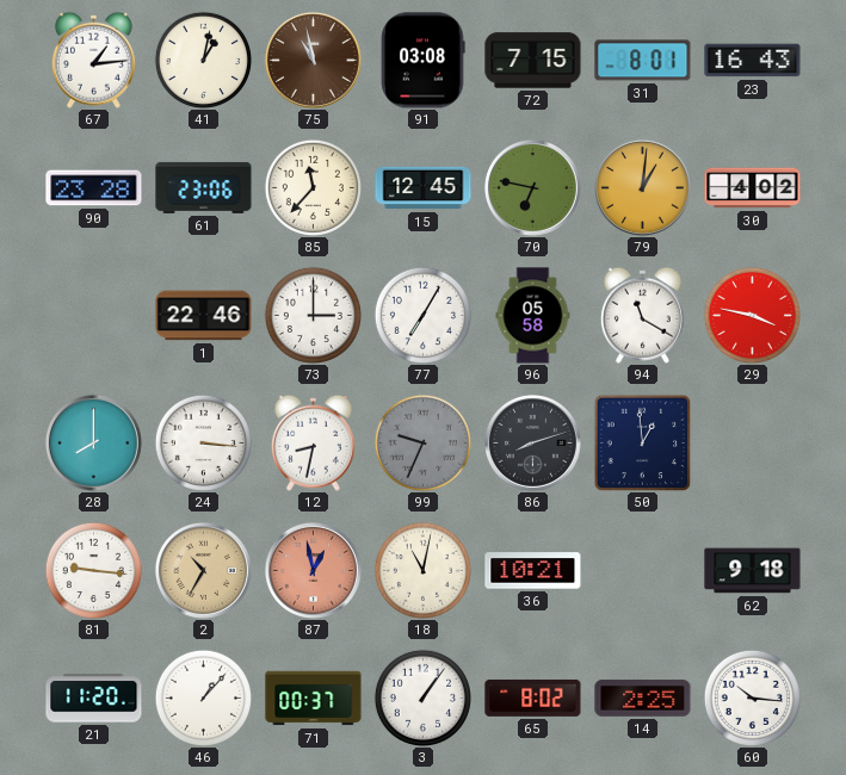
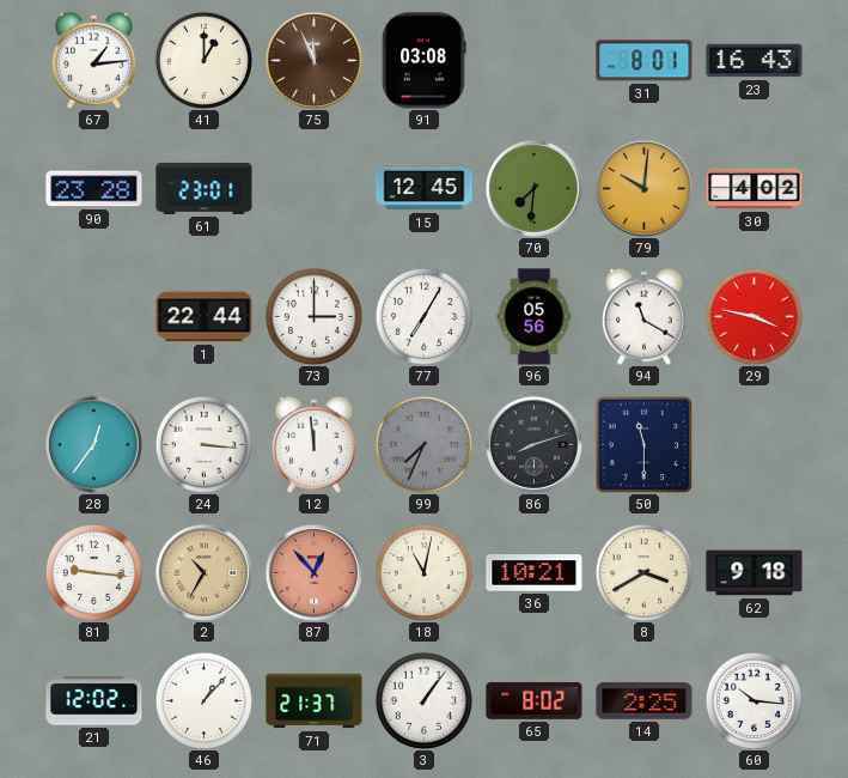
41: 1:02 -> 1:00
75: 10:58 -> 11:56
72: 7:15 -> none
61: 23:06 -> 23:01
85: 11:37 -> none
70: 6:47 -> 7:31
79: 1:01 -> 10:01
1: 22:46 -> 22:44
96: 05:58 -> 05:56
28: 8:00 -> 12:36
12: 8:32 -> 11:59
99: 9:34 -> 7:34
50: 12:59 -> 11:30
87: 12:58 -> 12:53
8: none -> 3:40
21: 11:20 -> 12:02
71: 00:37 -> 21:37
